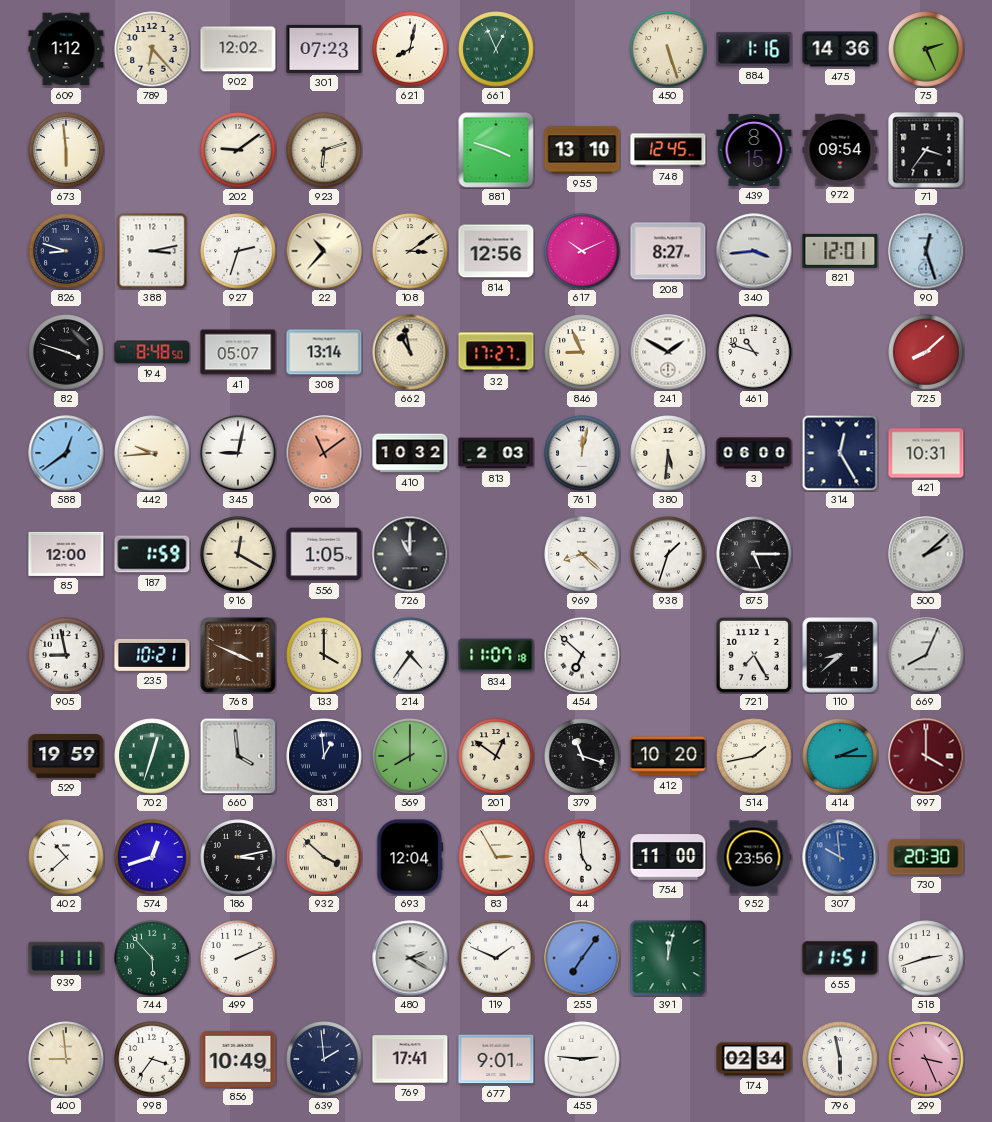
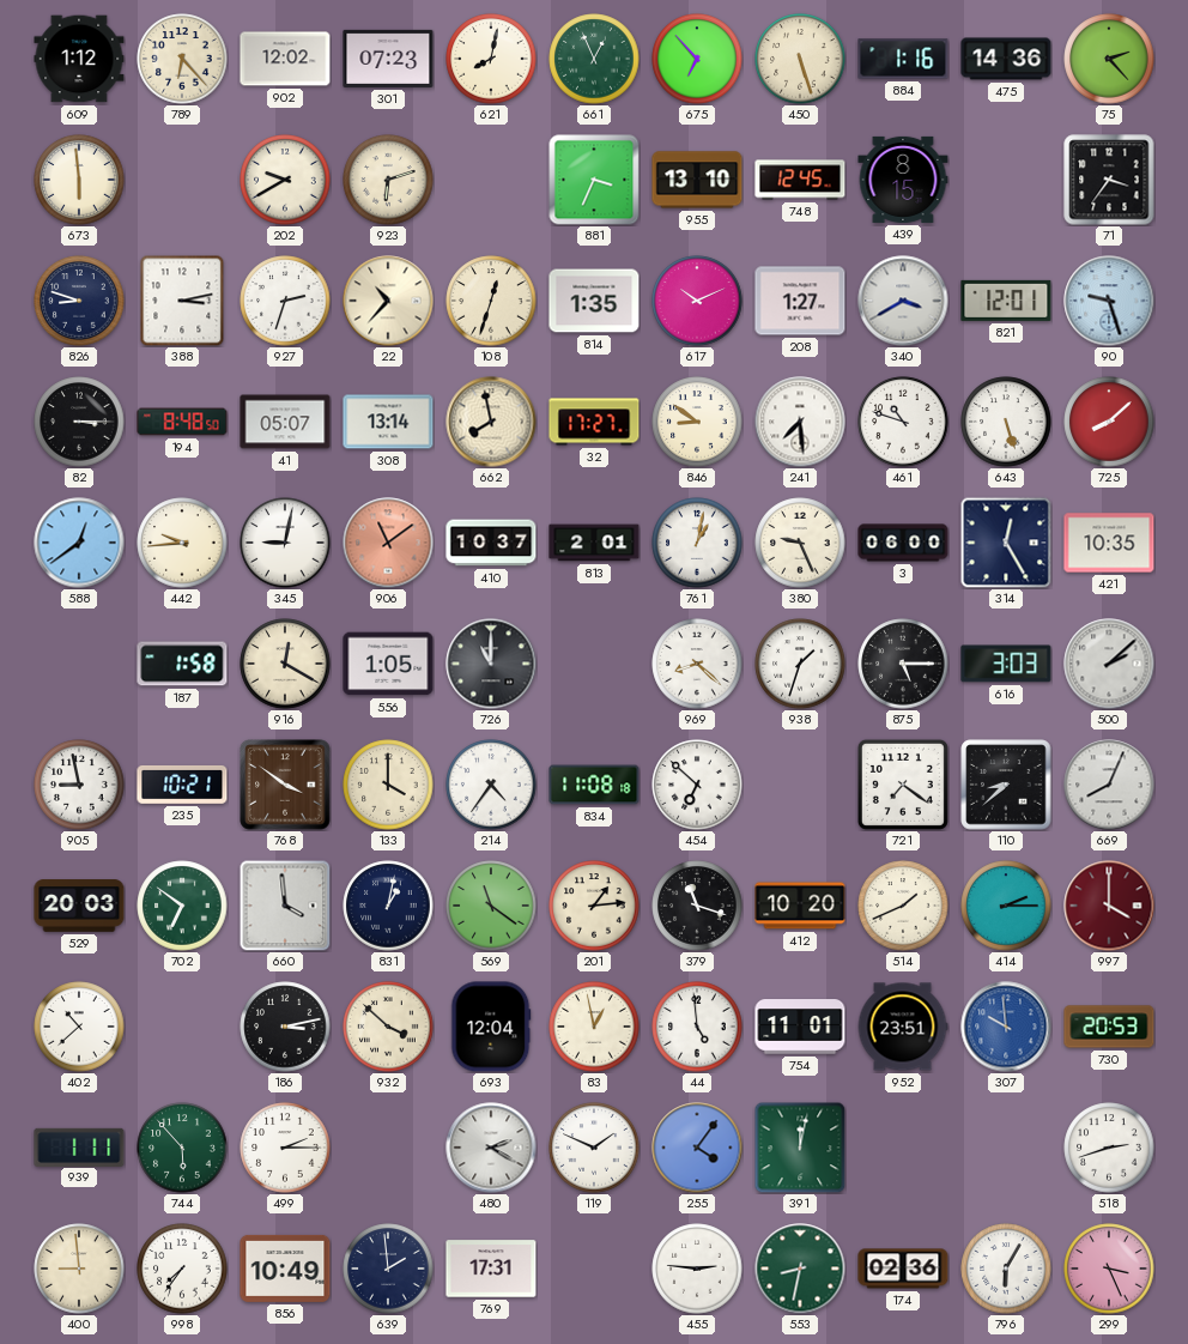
675: none -> 6:53
75: 2:26 -> 2:23
202: 9:09 -> 9:40
881: 3:48 -> 3:34
972: 09:54 -> none
108: 3:09 -> 12:33
814: 12:56 -> 1:35
208: 8:27 -> 1:27
340: 3:44 -> 3:40
90: 12:27 -> 9:27
82: 3:48 -> 3:15
662: 10:58 -> 7:58
846: 8:56 -> 8:51
241: 1:50 -> 7:29
643: none -> 5:27
410: 10:32 -> 10:37
813: 2:03 -> 2:01
761: 12:02 -> 1:02
380: 5:31 -> 9:26
421: 10:31 -> 10:35
85: 12:00 -> none
187: 1:59 -> 1:58
616: none -> 3:03
768: 3:49 -> 3:51
834: 11:07 -> 11:08
721: 7:25 -> 7:21
529: 19:59 -> 20:03
702: 12:33 -> 6:51
831: 12:59 -> 1:02
569: 8:00 -> 11:21
201: 12:51 -> 1:14
514: 1:43 -> 1:41
574: 12:42 -> none
83: 2:55 -> 12:58
754: 11:00 -> 11:01
952: 23:56 -> 23:51
730: 20:30 -> 20:53
499: 2:11 -> 2:15
255: 7:06 -> 4:06
655: 11:51 -> none
998: 3:36 -> 7:36
769: 17:41 -> 17:31
677: 9:01 -> none
553: none -> 8:32
174: 02:34 -> 02:36
796: 5:58 -> 6:05
